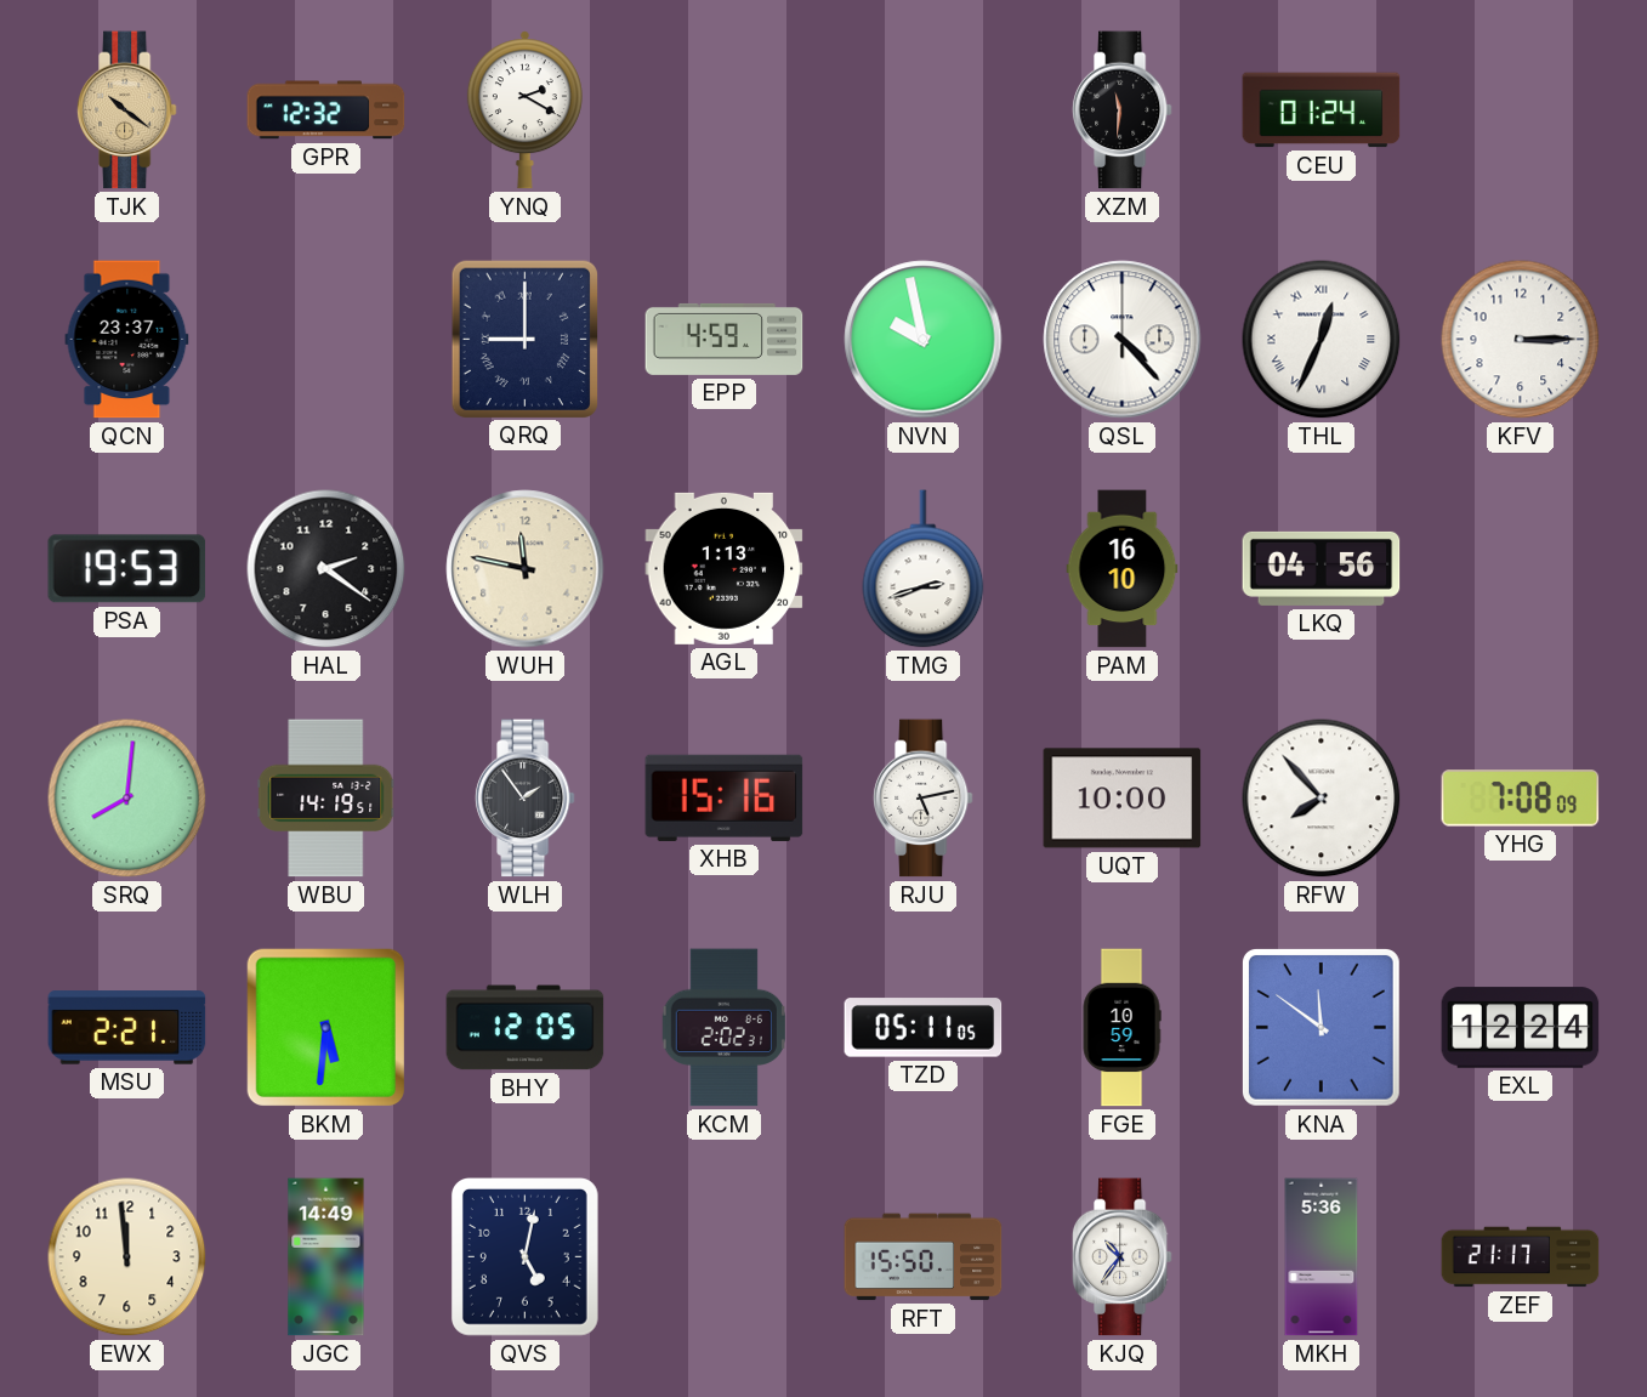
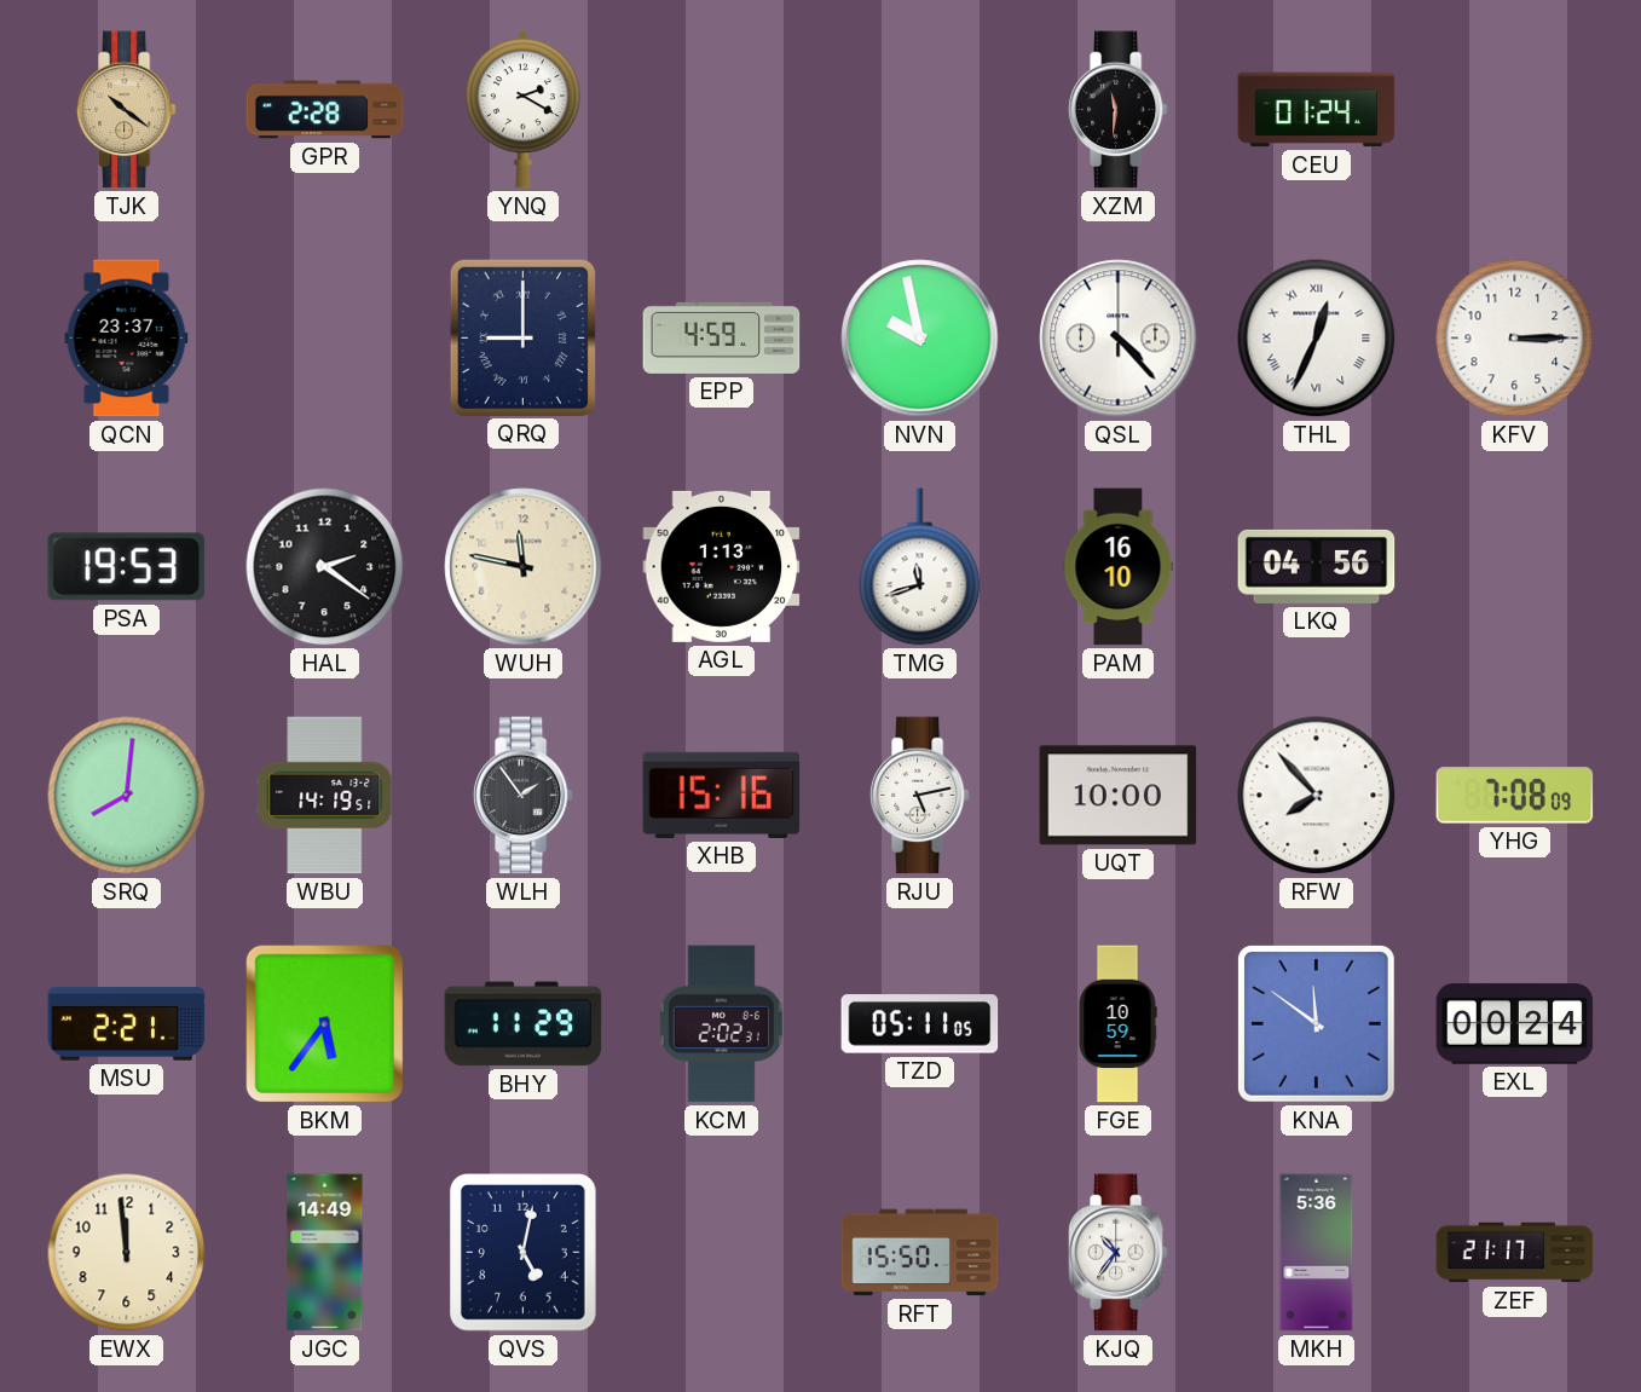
GPR: 12:32 -> 2:28
TMG: 2:42 -> 11:42
BKM: 5:31 -> 5:36
BHY: 12:05 -> 11:29
EXL: 12:24 -> 00:24
